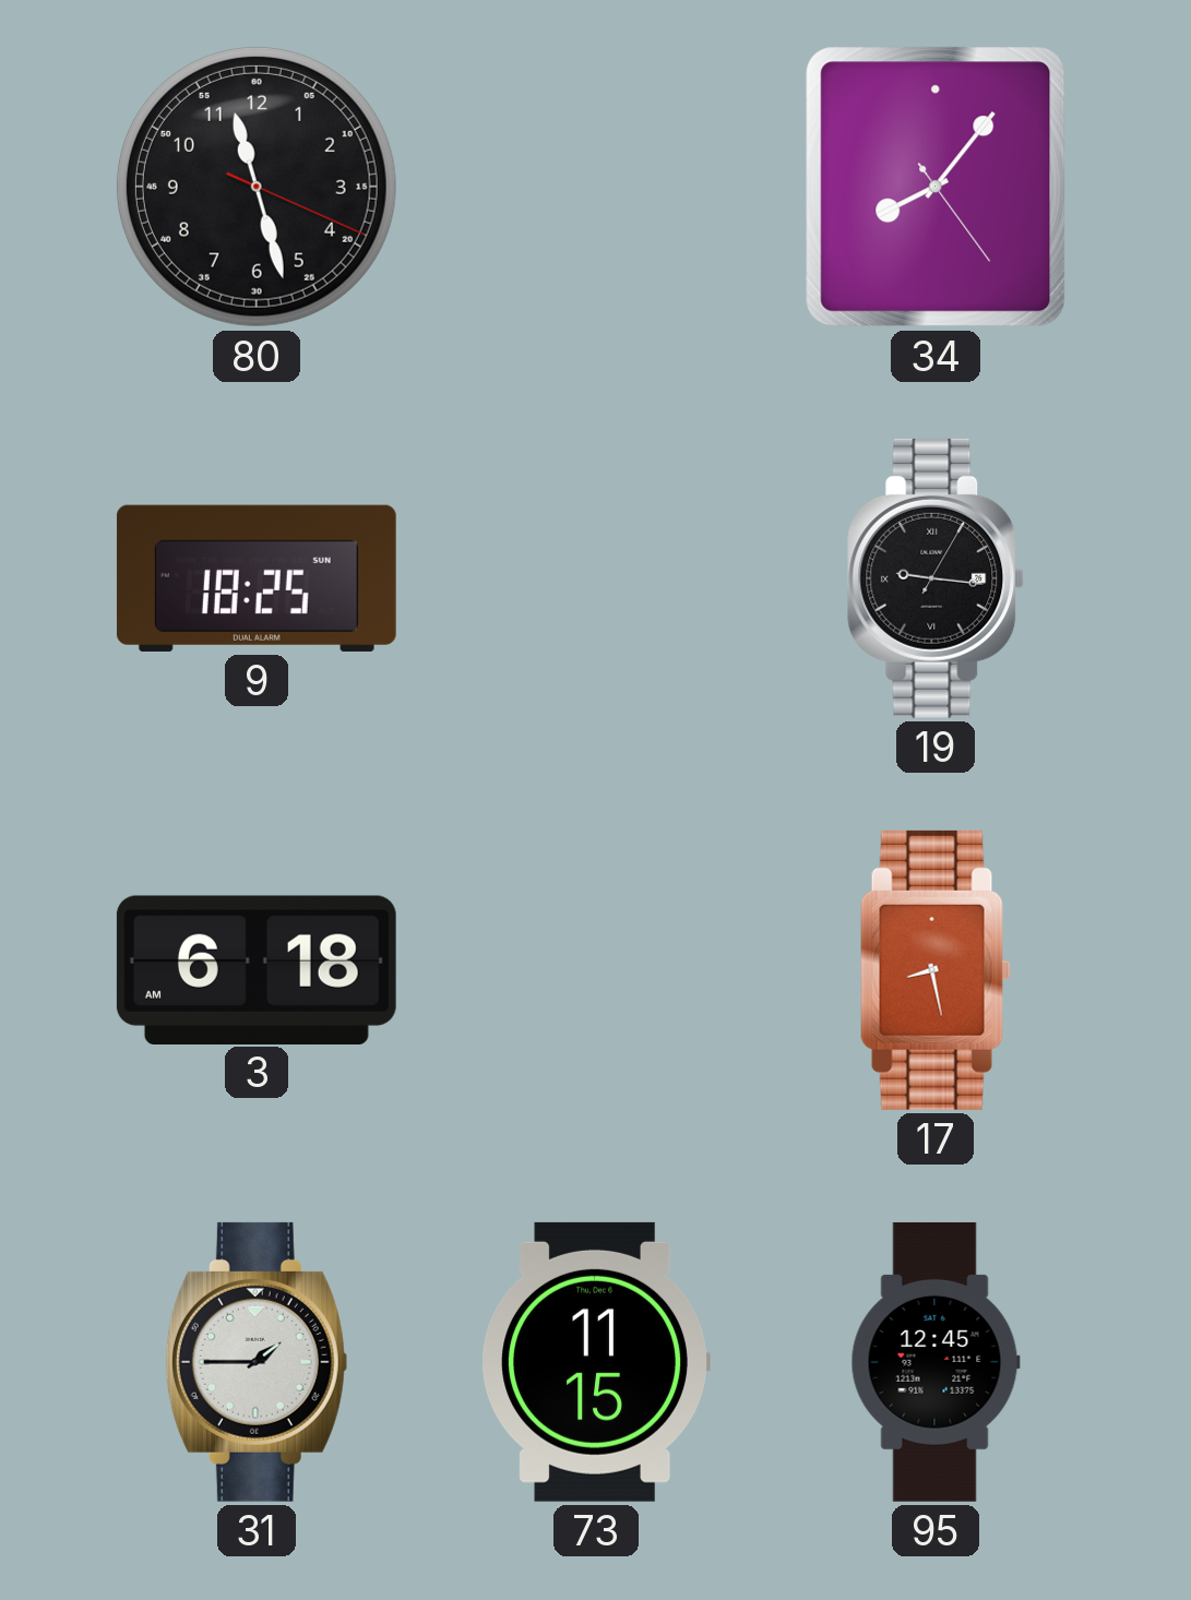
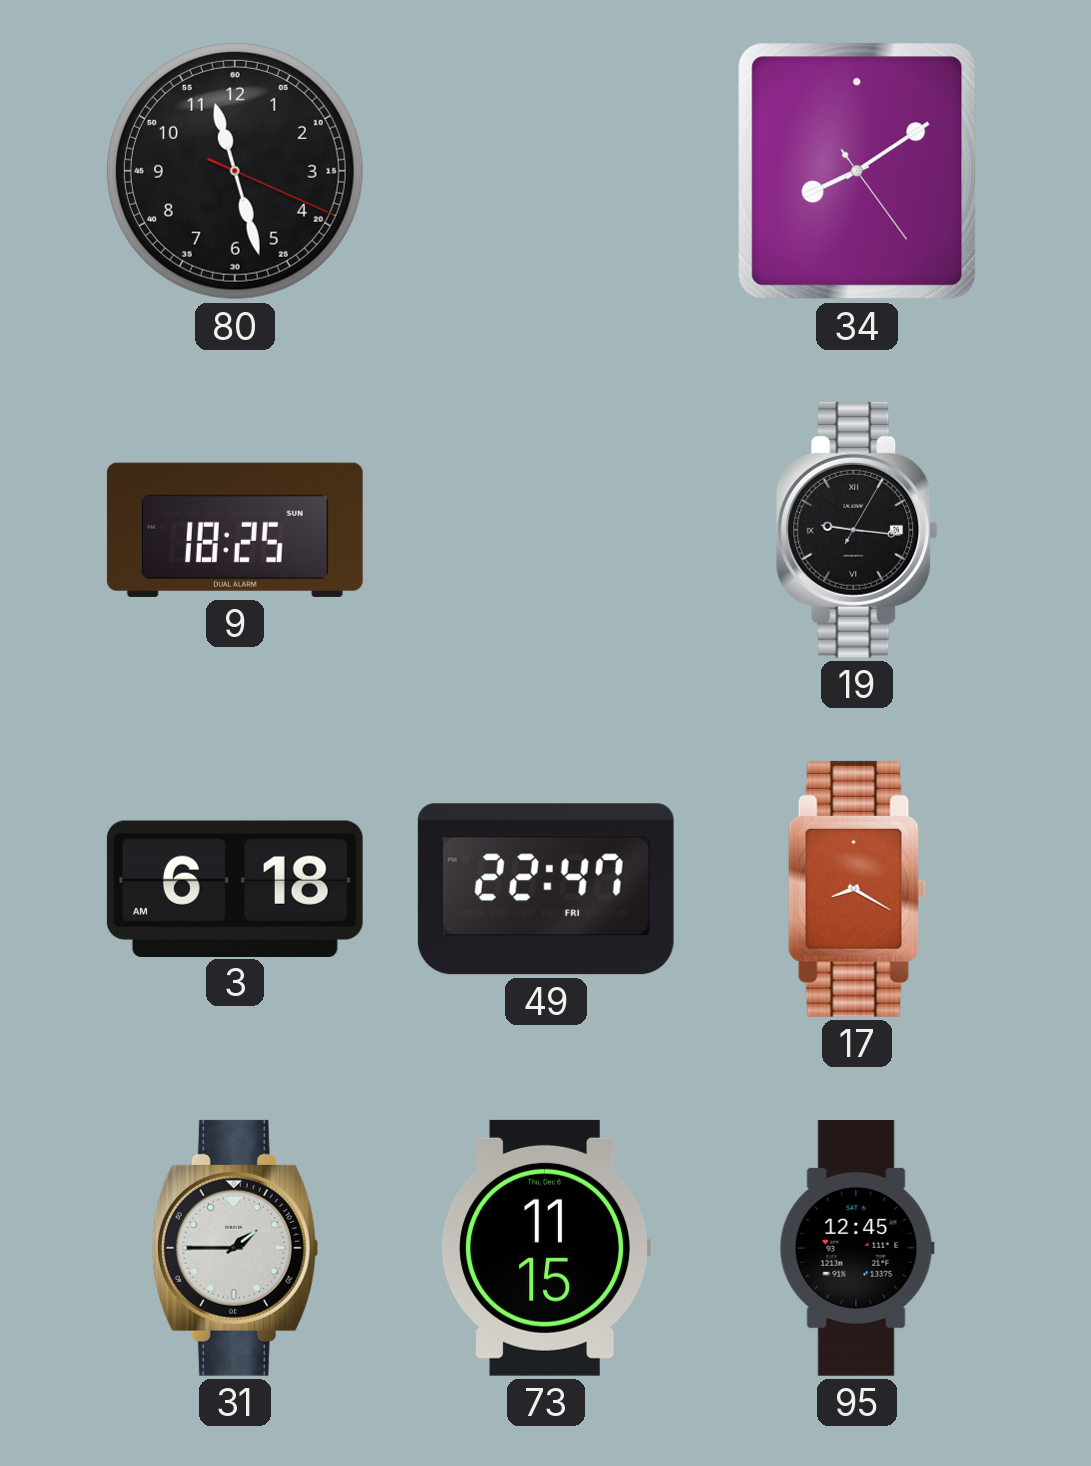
34: 8:06 -> 8:09
49: none -> 22:47
17: 8:28 -> 8:20
